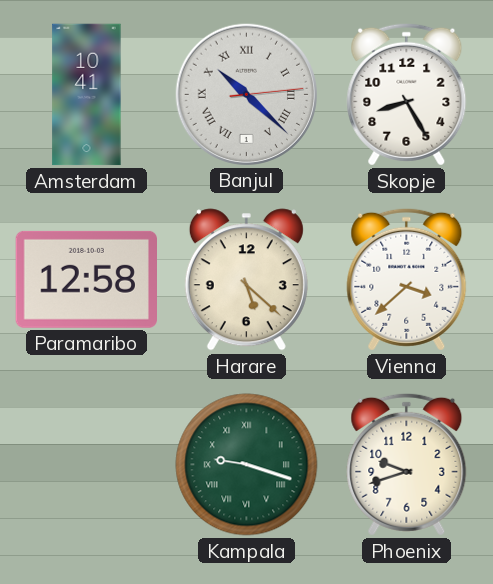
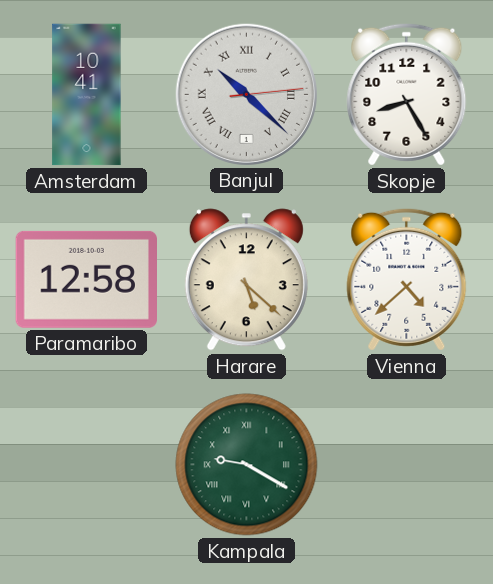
Vienna: 3:38 -> 4:38
Kampala: 9:18 -> 9:20
Phoenix: 9:42 -> none
